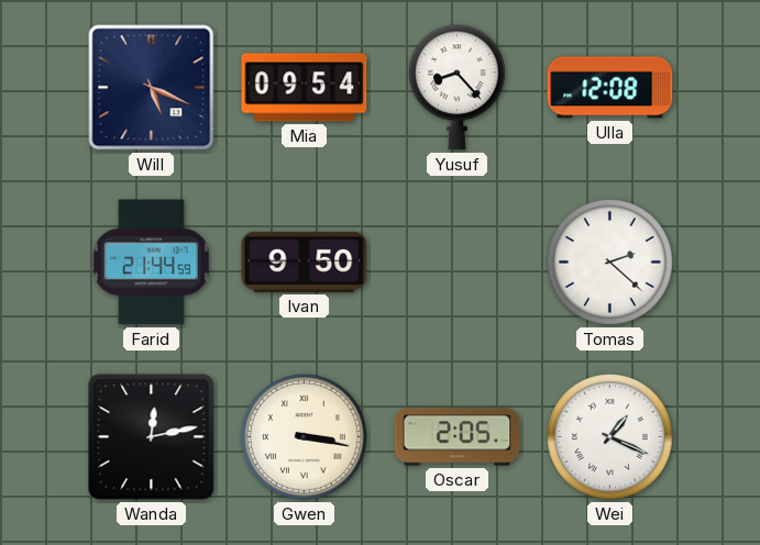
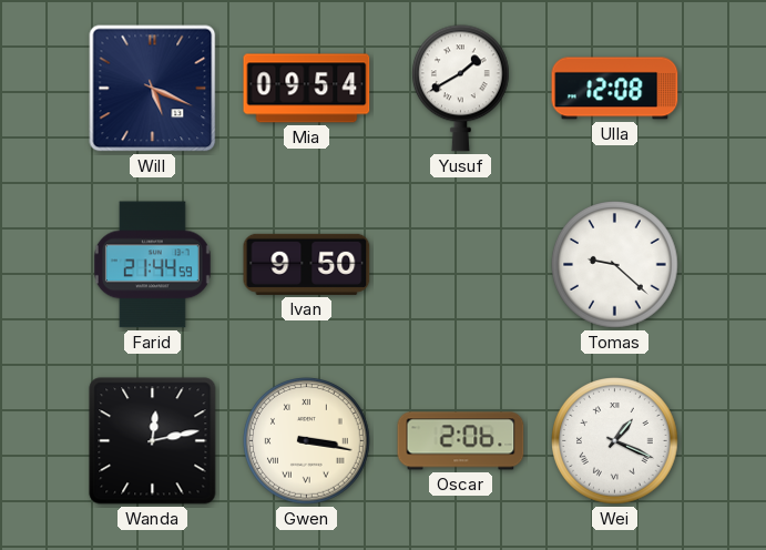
Yusuf: 8:23 -> 1:40
Tomas: 2:22 -> 9:22
Oscar: 2:05 -> 2:06
